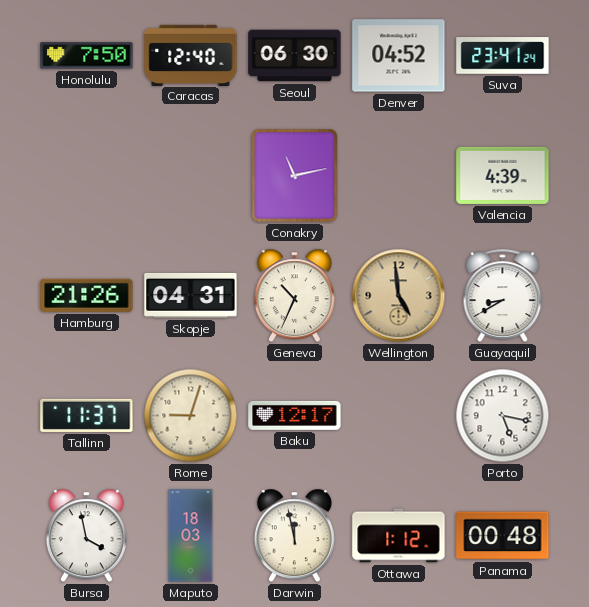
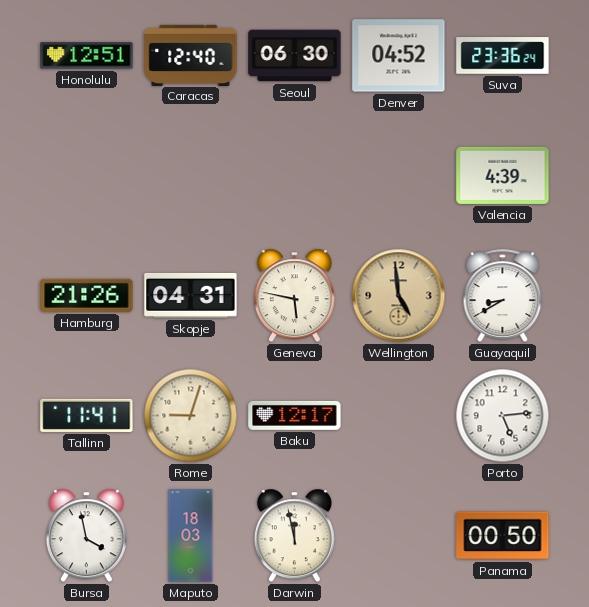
Honolulu: 7:50 -> 12:51
Suva: 23:41 -> 23:36
Conakry: 11:13 -> none
Geneva: 10:34 -> 5:47
Tallinn: 11:37 -> 11:41
Porto: 5:17 -> 5:14
Ottawa: 1:12 -> none
Panama: 00:48 -> 00:50
